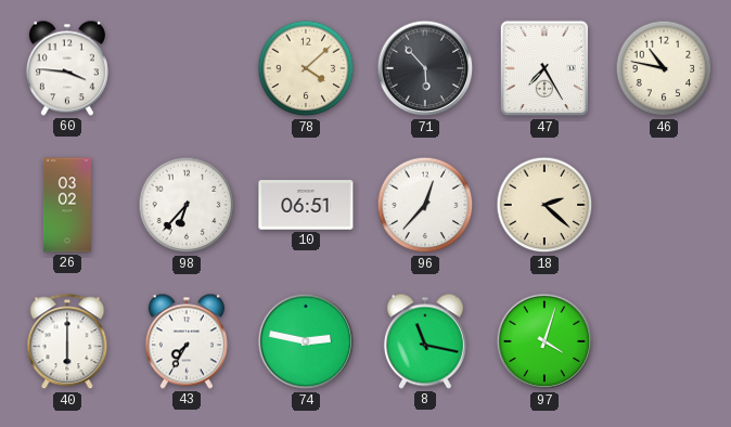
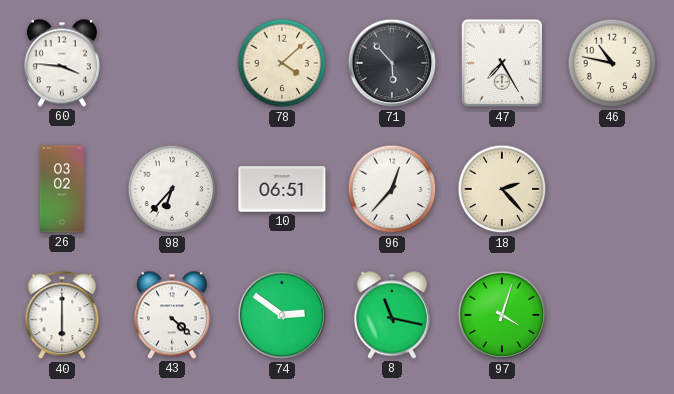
18: 2:22 -> 2:23
43: 7:35 -> 4:22
74: 2:47 -> 2:51
